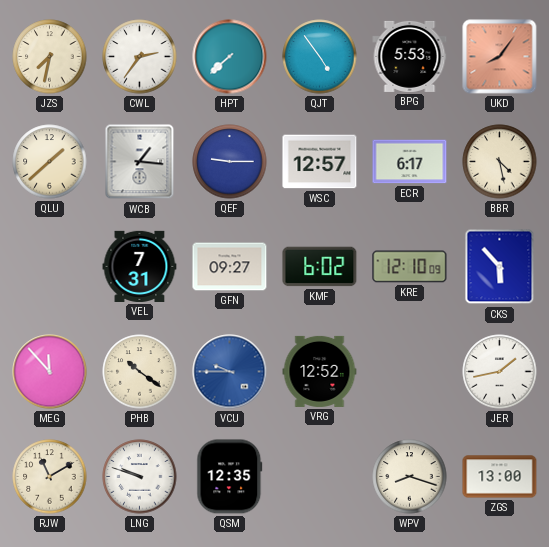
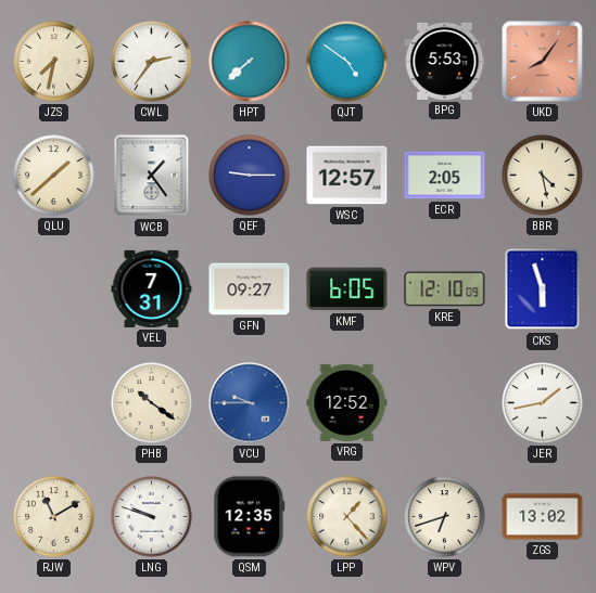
QJT: 4:54 -> 4:51
WCB: 1:16 -> 1:24
ECR: 6:17 -> 2:05
KMF: 6:02 -> 6:05
CKS: 5:53 -> 5:57
MEG: 11:53 -> none
LPP: none -> 1:23
WPV: 8:18 -> 6:42
ZGS: 13:00 -> 13:02
